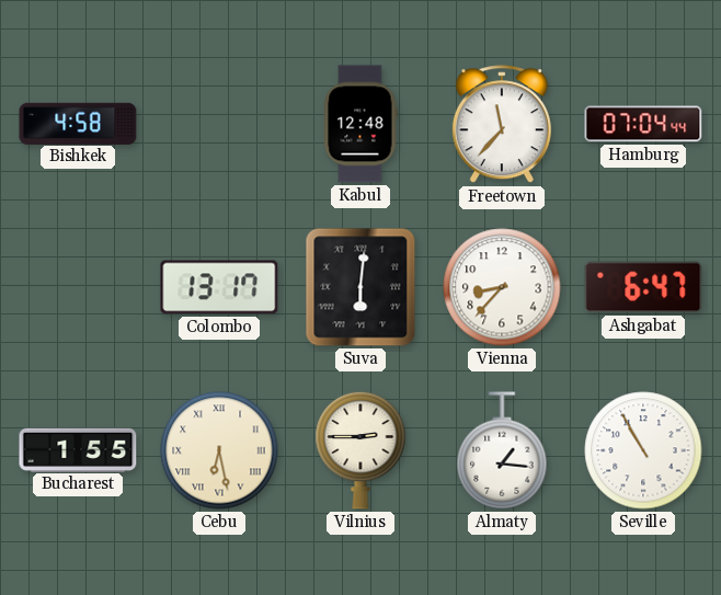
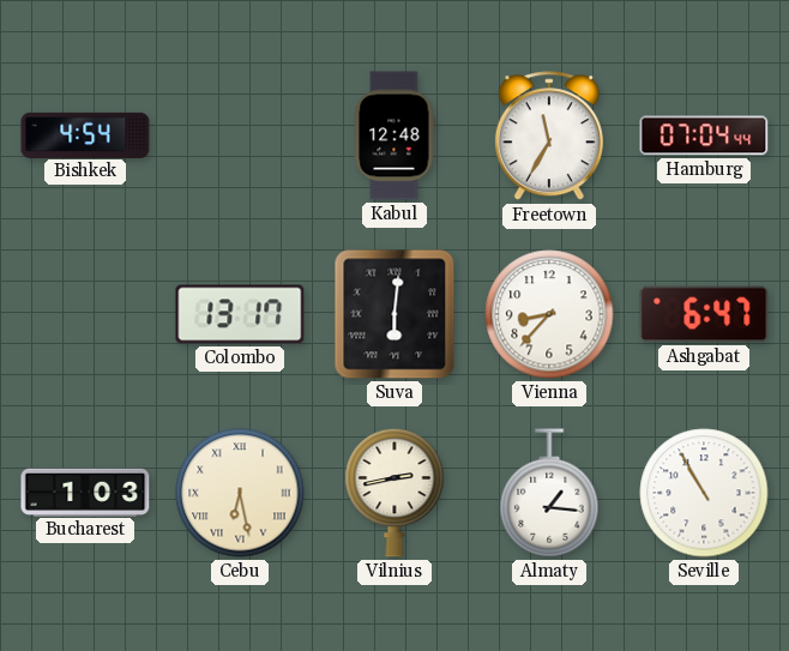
Bishkek: 4:58 -> 4:54
Freetown: 11:37 -> 11:35
Bucharest: 1:55 -> 1:03
Vilnius: 2:45 -> 2:43
